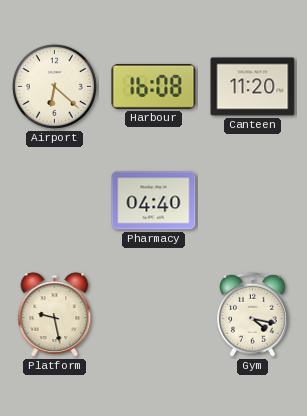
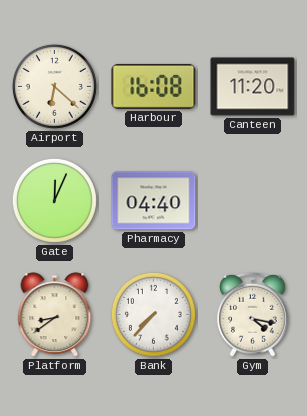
Gate: none -> 12:04
Platform: 9:28 -> 8:39
Bank: none -> 7:37
